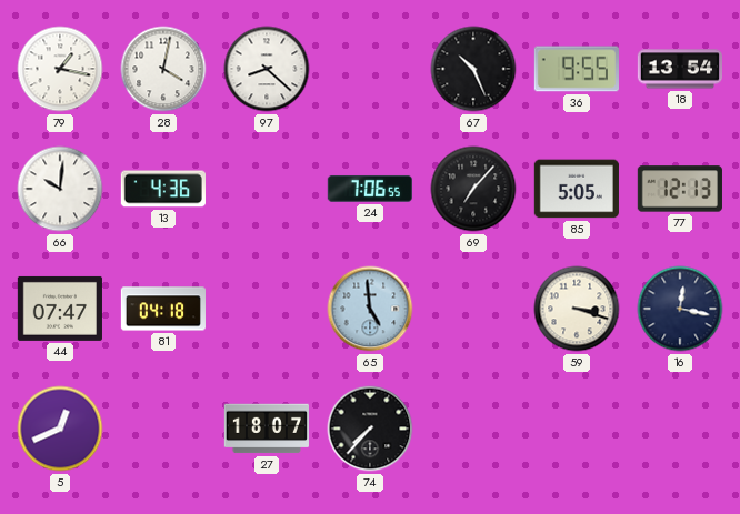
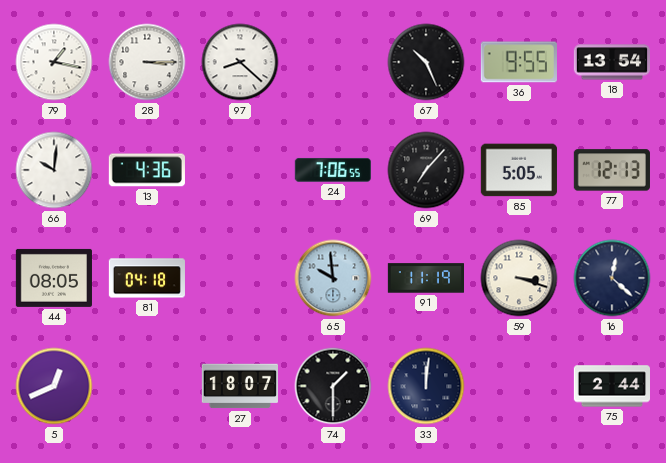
28: 4:02 -> 3:15
44: 07:47 -> 08:05
65: 4:59 -> 9:59
91: none -> 11:19
16: 12:17 -> 12:22
74: 7:37 -> 1:30
33: none -> 12:01
75: none -> 2:44
